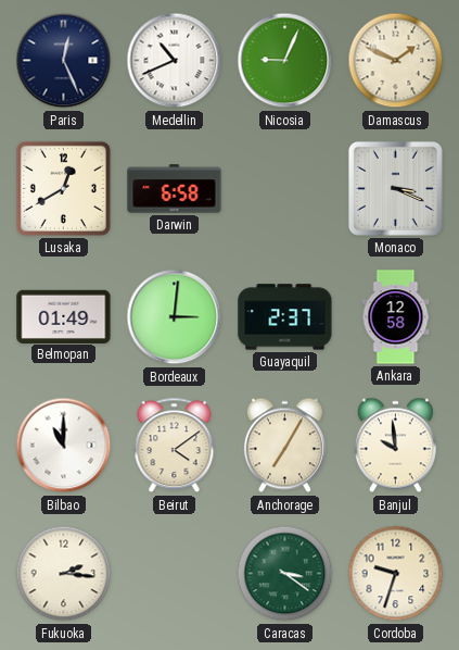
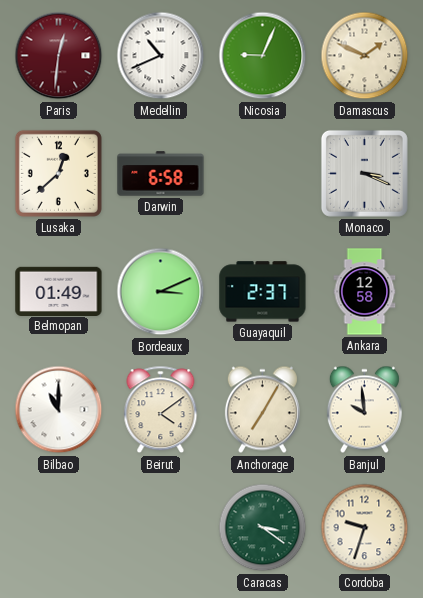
Paris: 12:26 -> 12:31
Paris dial: navy -> burgundy
Lusaka: 12:40 -> 12:38
Bordeaux: 3:01 -> 3:11
Fukuoka: 2:16 -> none
